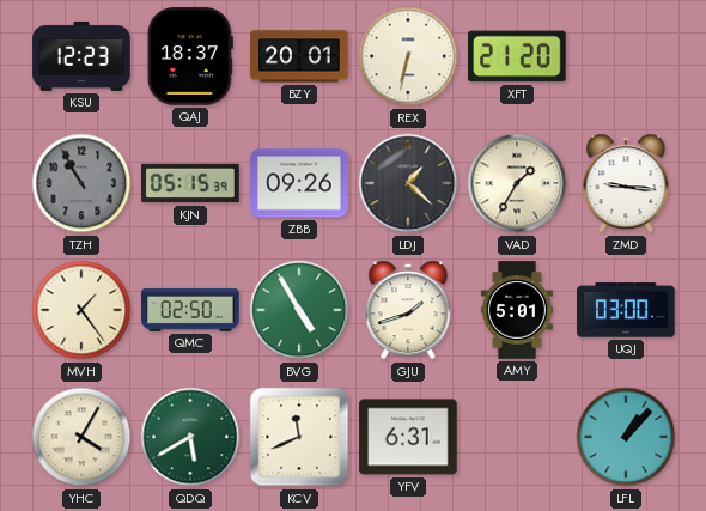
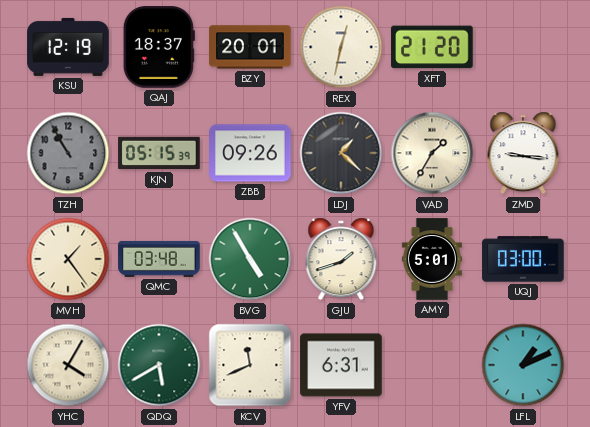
KSU: 12:23 -> 12:19
REX: 6:32 -> 12:32
QMC: 02:50 -> 03:48
LFL: 1:07 -> 1:11
